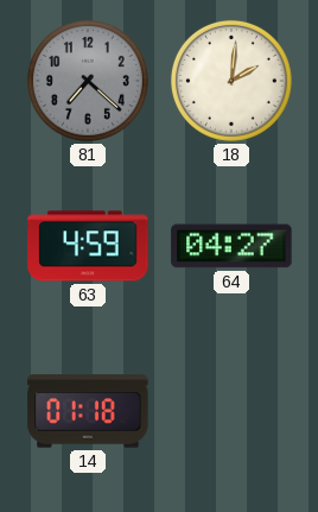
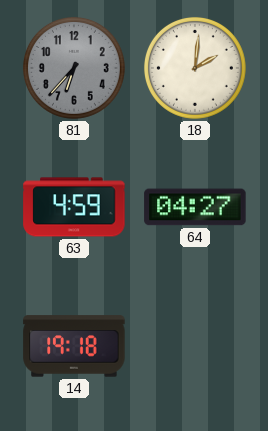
81: 7:22 -> 6:37
14: 01:18 -> 19:18
